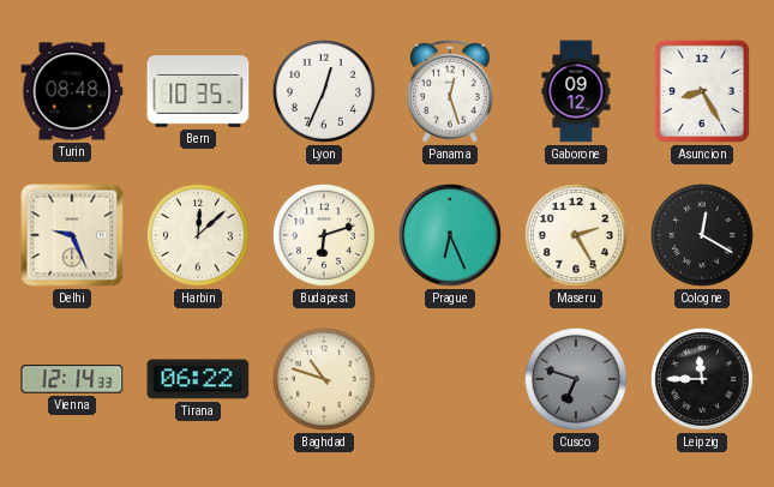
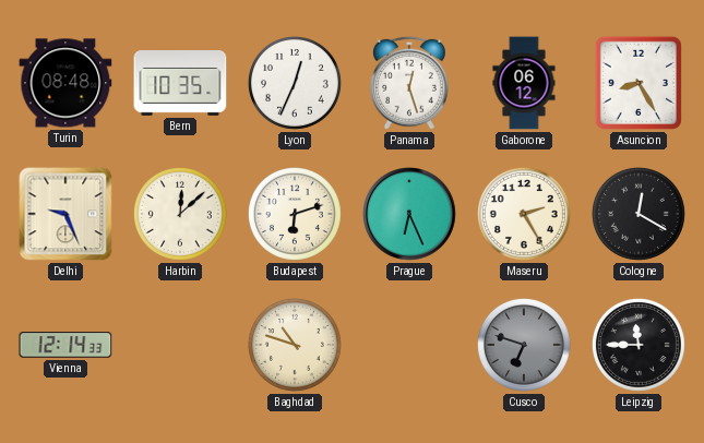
Gaborone: 09:12 -> 06:12
Tirana: 06:22 -> none
